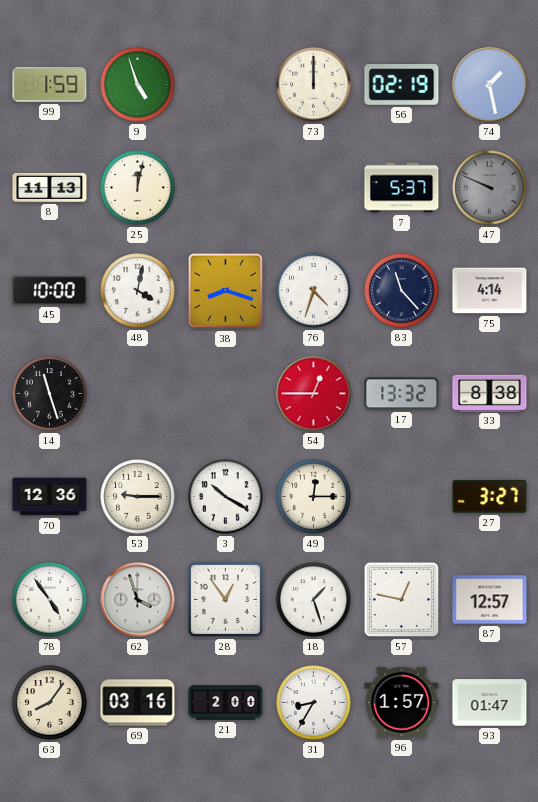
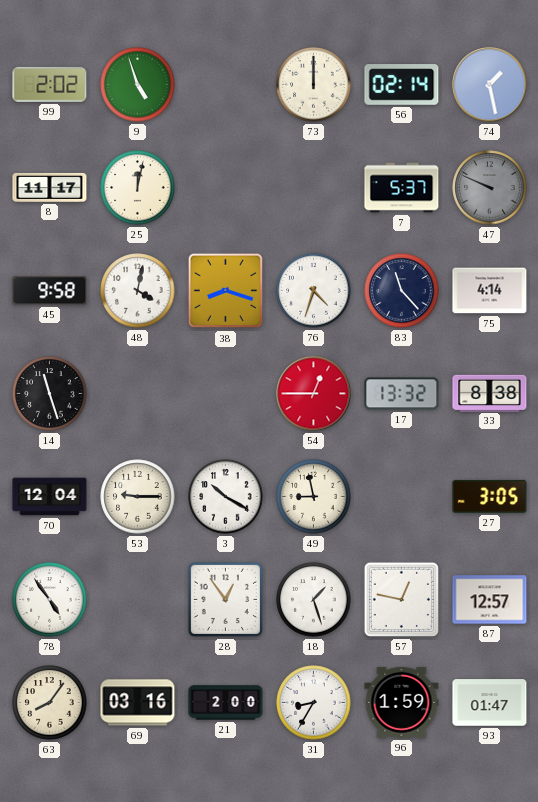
99: 1:59 -> 2:02
56: 02:19 -> 02:14
8: 11:13 -> 11:17
45: 10:00 -> 9:58
70: 12:36 -> 12:04
49: 12:15 -> 8:58
27: 3:27 -> 3:05
62: 3:57 -> none
96: 1:57 -> 1:59
